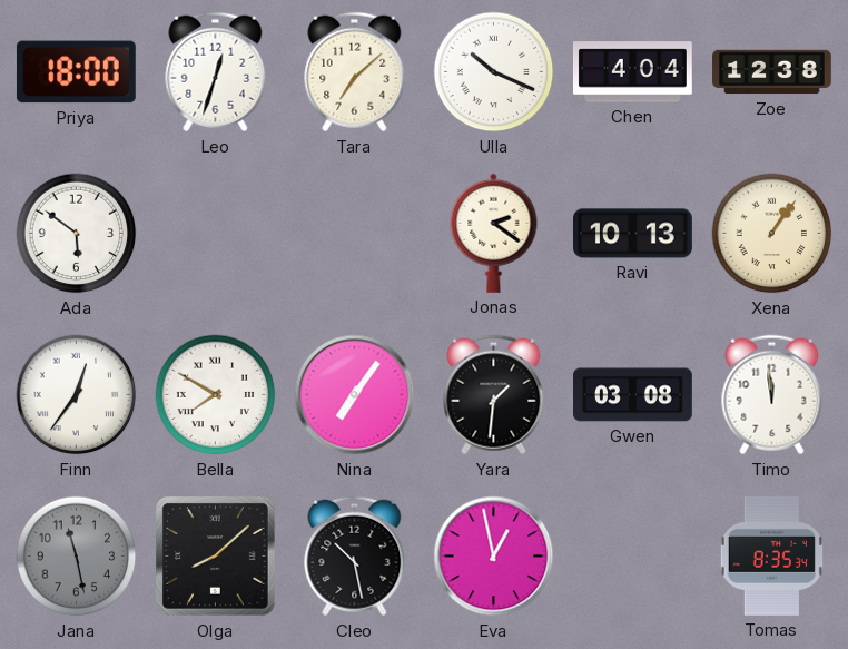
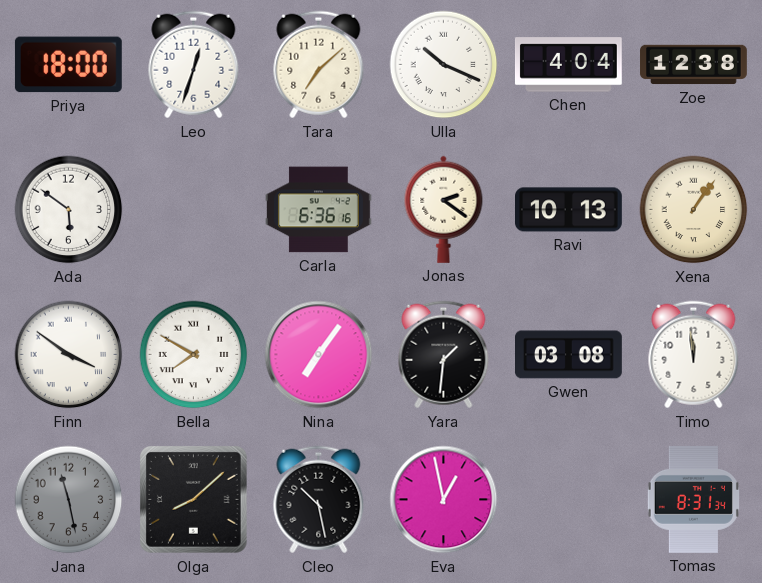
Carla: none -> 6:36
Finn: 12:36 -> 3:51
Tomas: 8:35 -> 8:31
